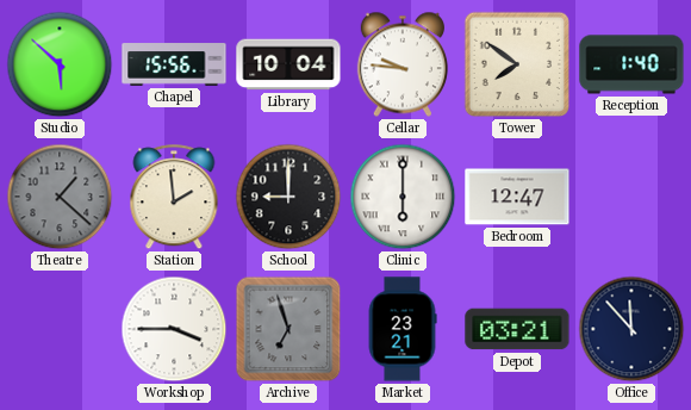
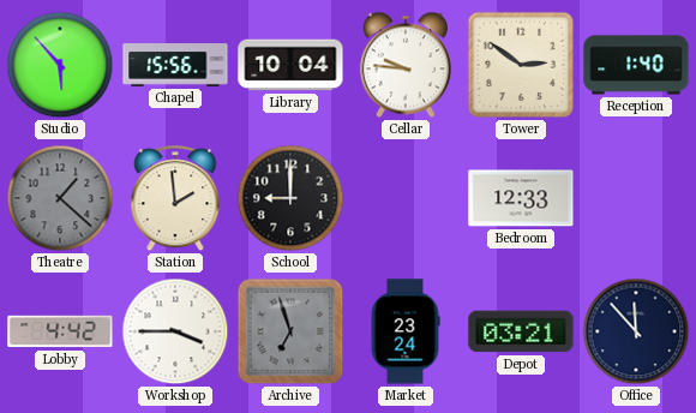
Studio: 5:52 -> 5:53
Tower: 7:51 -> 2:51
Clinic: 6:00 -> none
Bedroom: 12:47 -> 12:33
Lobby: none -> 4:42
Market: 23:21 -> 23:24
